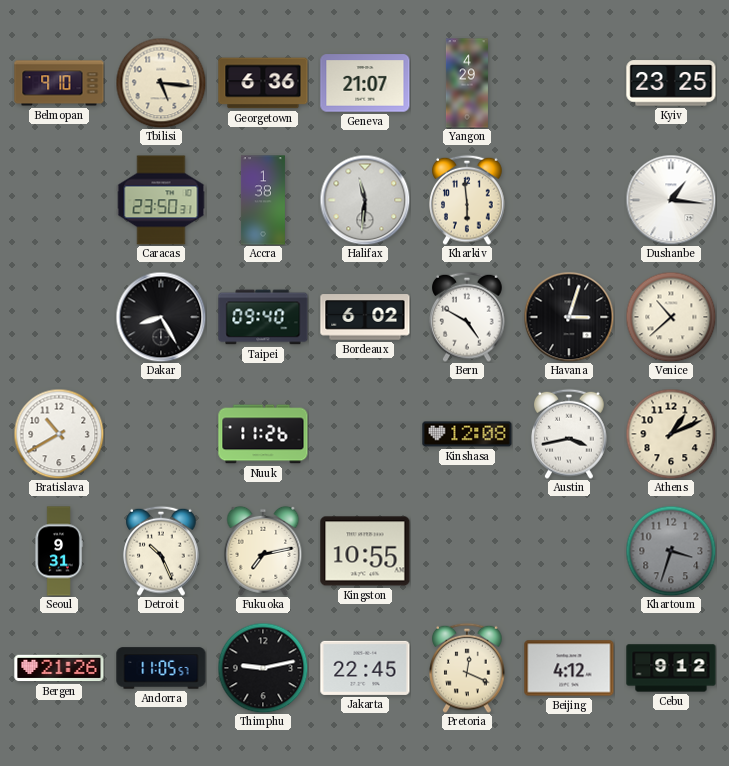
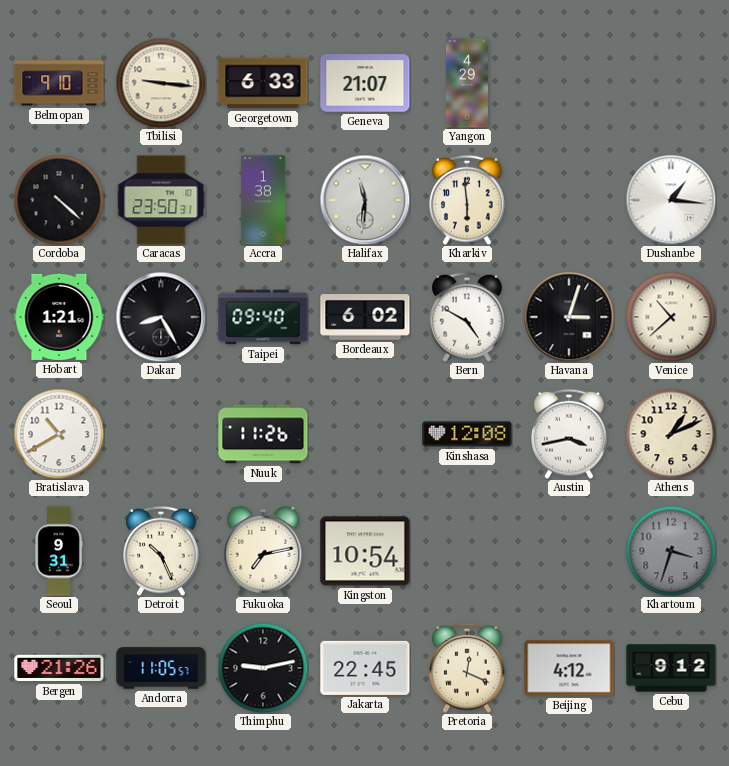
Tbilisi: 5:16 -> 9:16
Georgetown: 6:36 -> 6:33
Kyiv: 23:25 -> none
Cordoba: none -> 4:22
Hobart: none -> 1:21
Kingston: 10:55 -> 10:54
